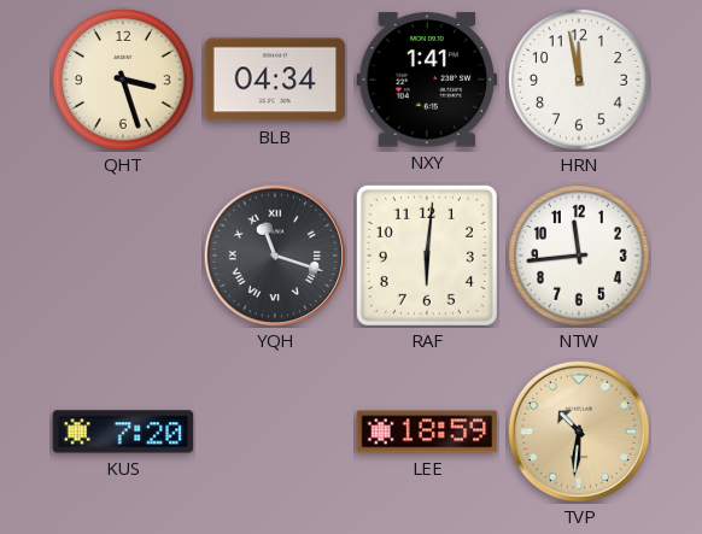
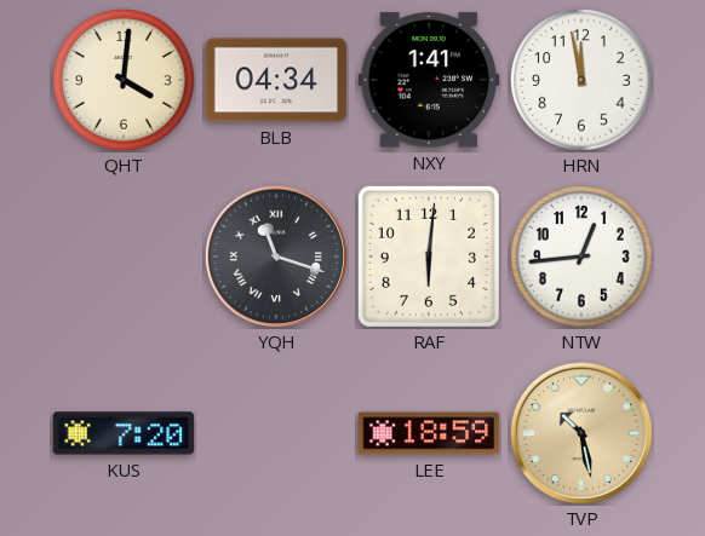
QHT: 3:27 -> 4:01
NTW: 11:44 -> 12:44
TVP: 10:31 -> 10:28
